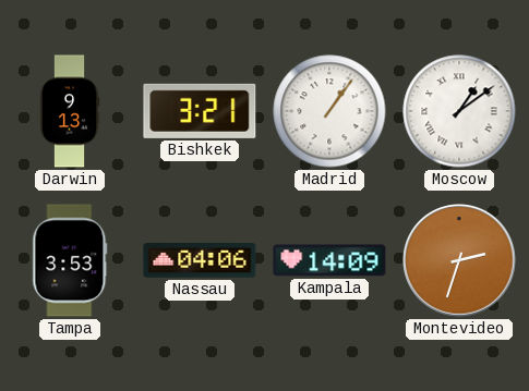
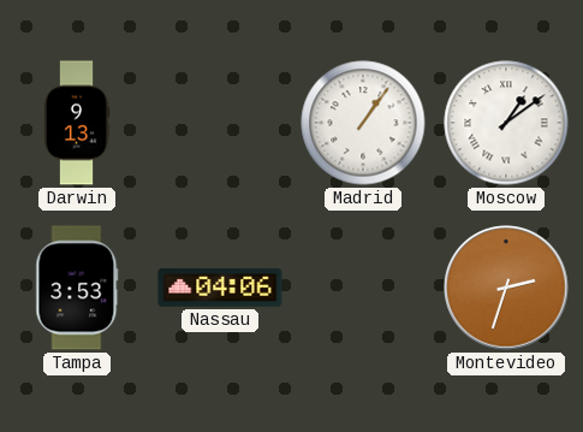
Bishkek: 3:21 -> none
Kampala: 14:09 -> none
